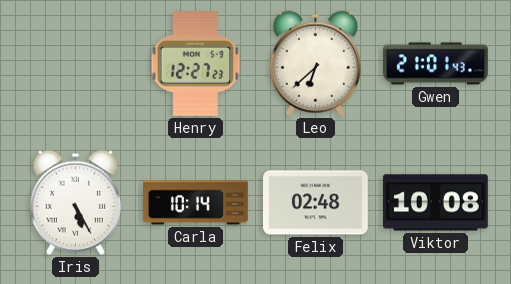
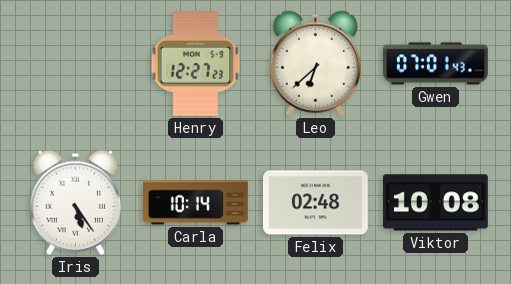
Gwen: 21:01 -> 07:01
Iris: 5:25 -> 5:24
